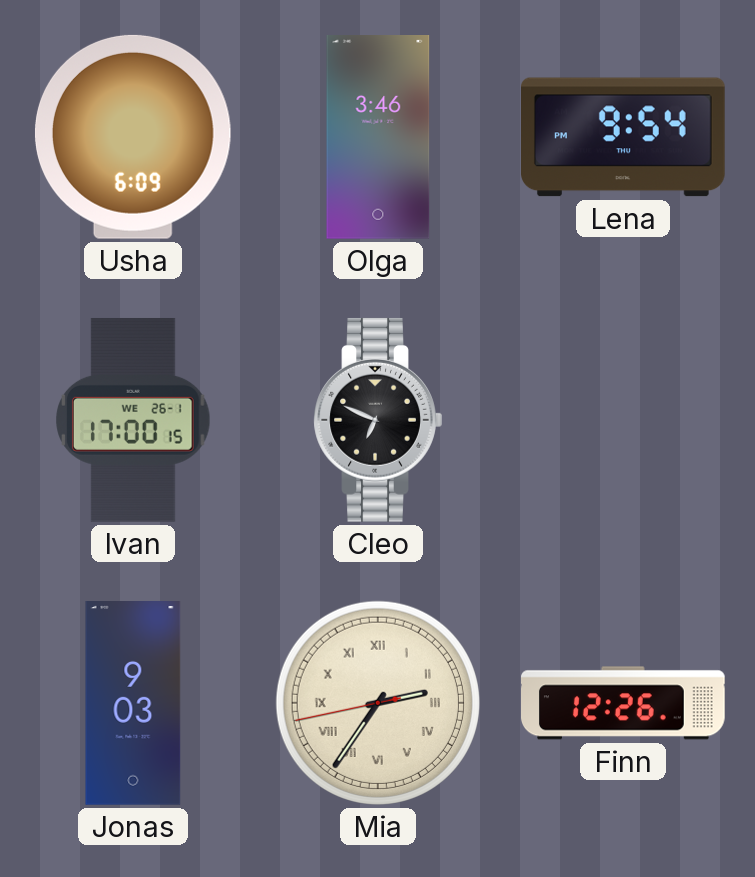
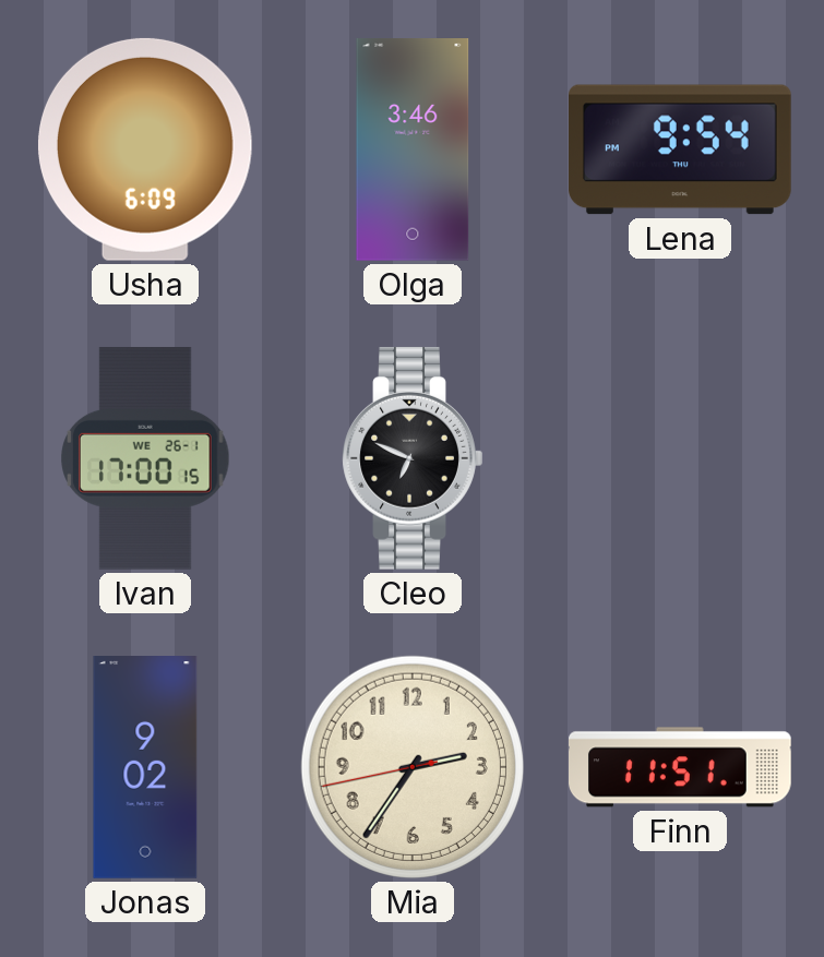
Jonas: 9:03 -> 9:02
Mia numerals: Roman -> Arabic
Finn: 12:26 -> 11:51
